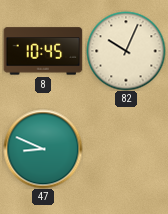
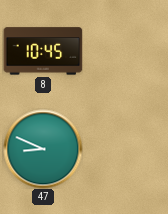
82: 10:04 -> none
